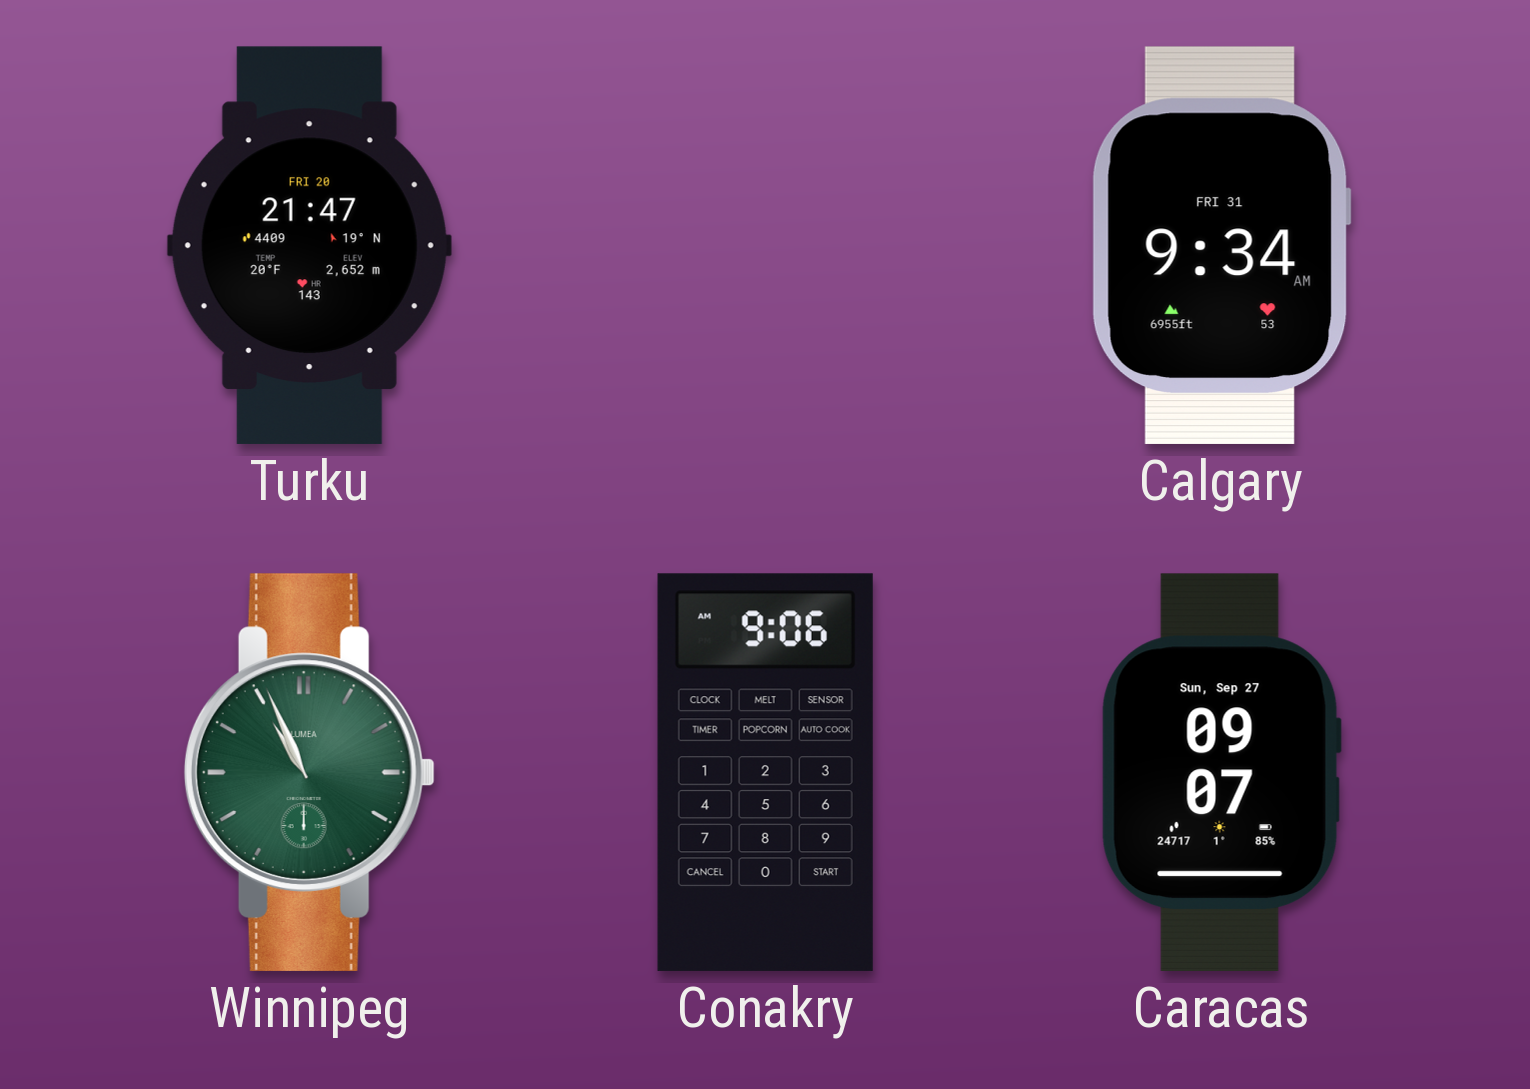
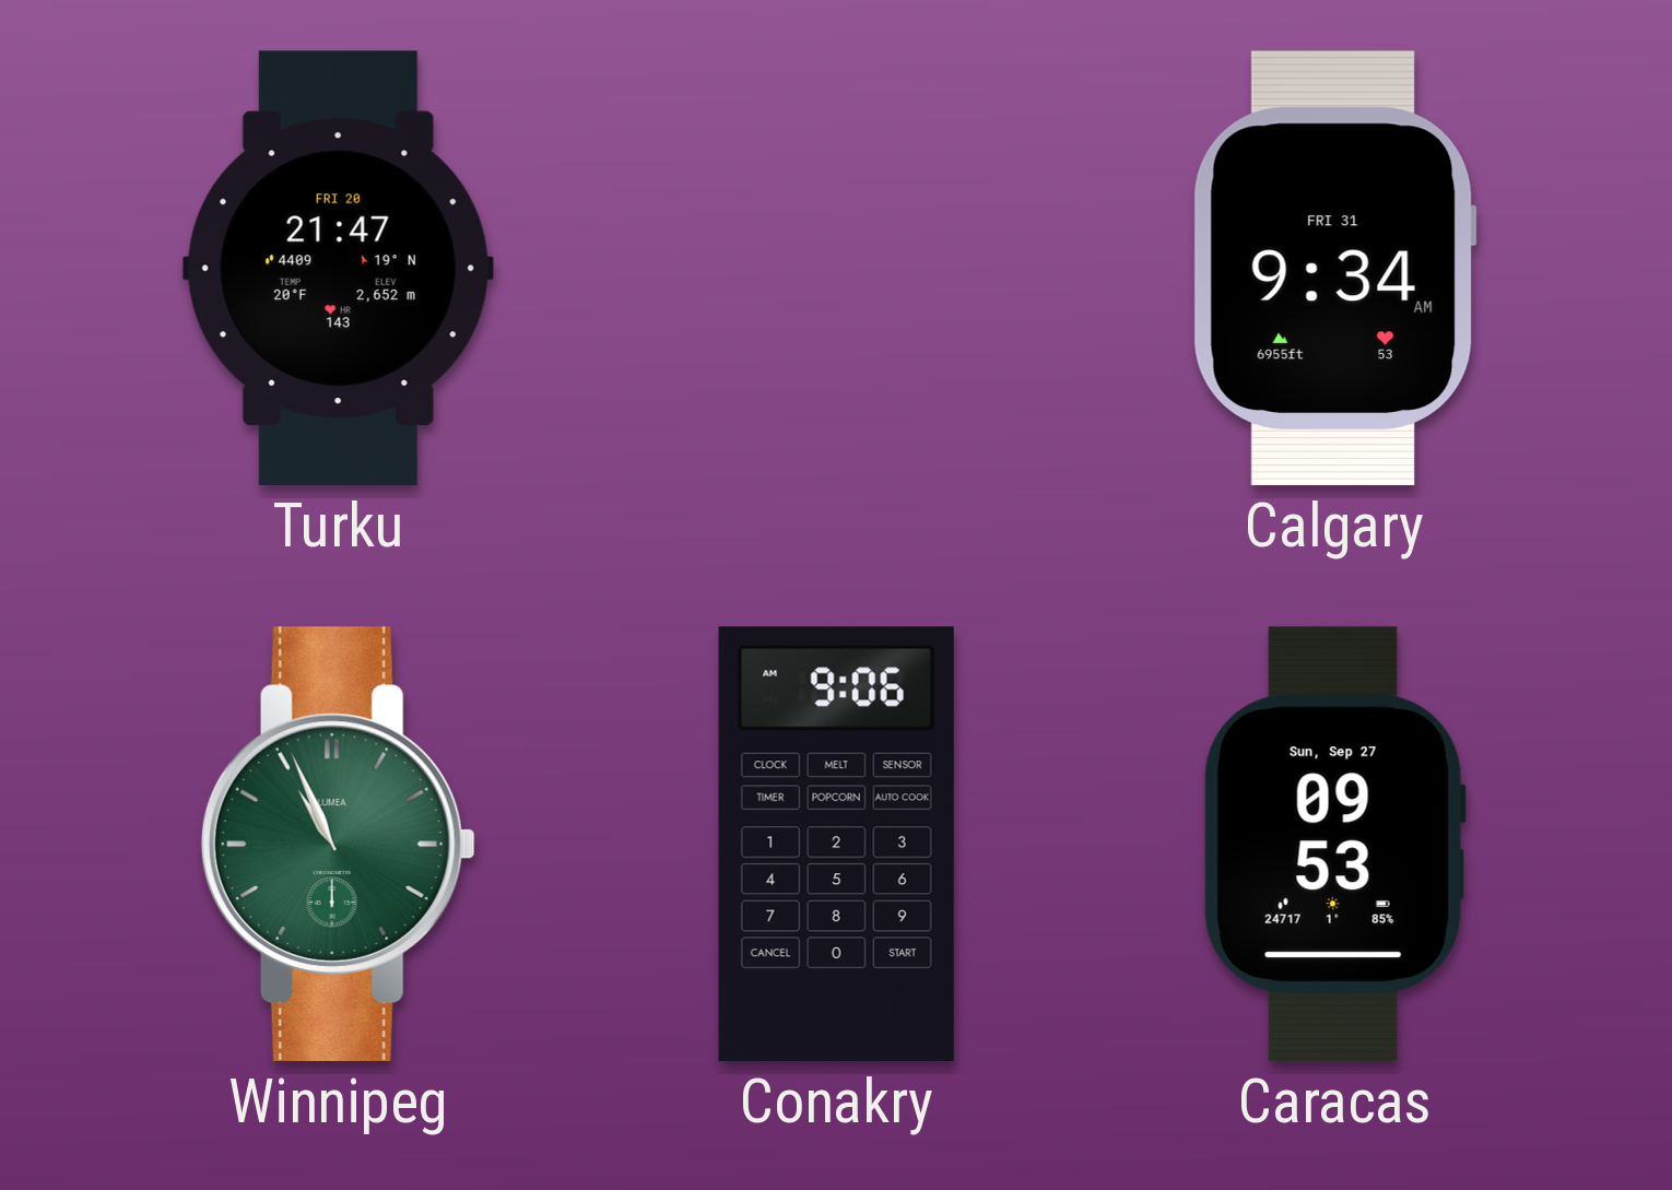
Caracas: 09:07 -> 09:53
